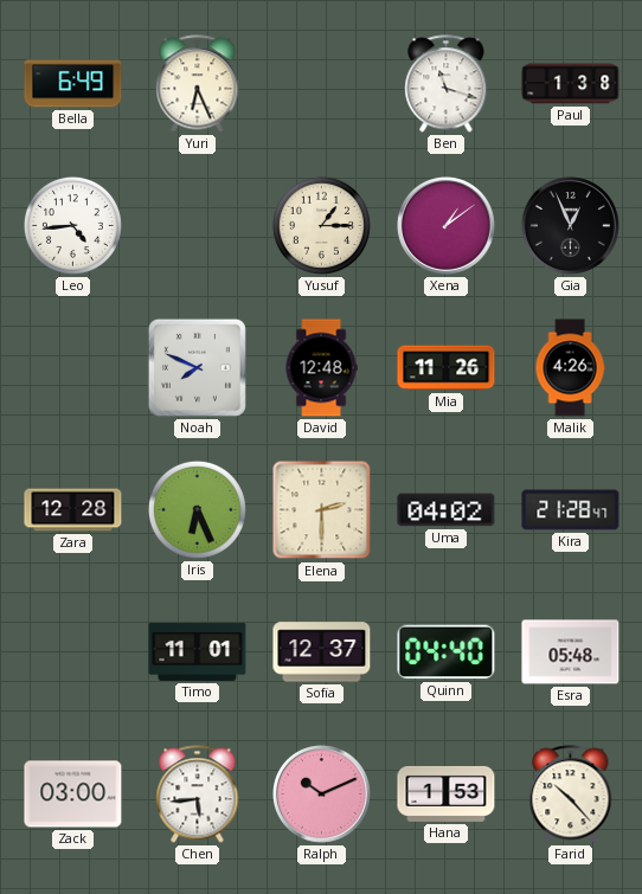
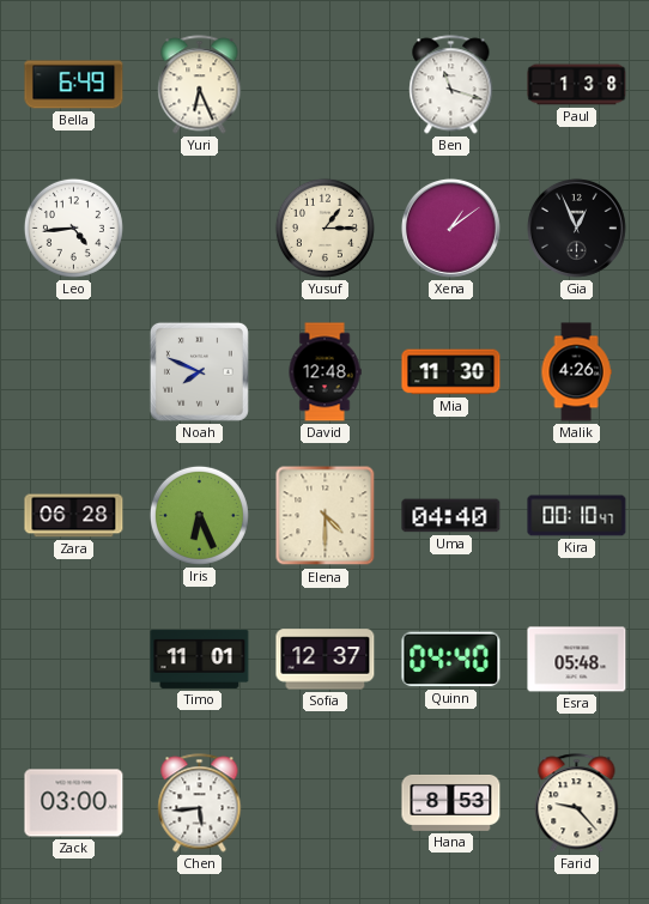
Mia: 11:26 -> 11:30
Zara: 12:28 -> 06:28
Elena: 2:30 -> 4:30
Uma: 04:02 -> 04:40
Kira: 21:28 -> 00:10
Ralph: 10:11 -> none
Hana: 1:53 -> 8:53
Farid: 10:23 -> 9:23
